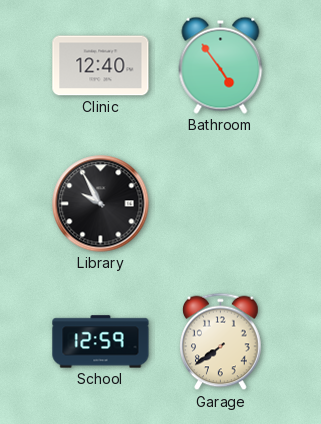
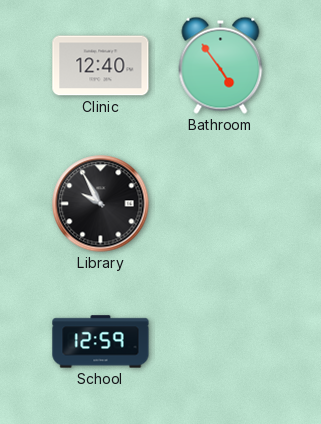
Garage: 7:39 -> none
